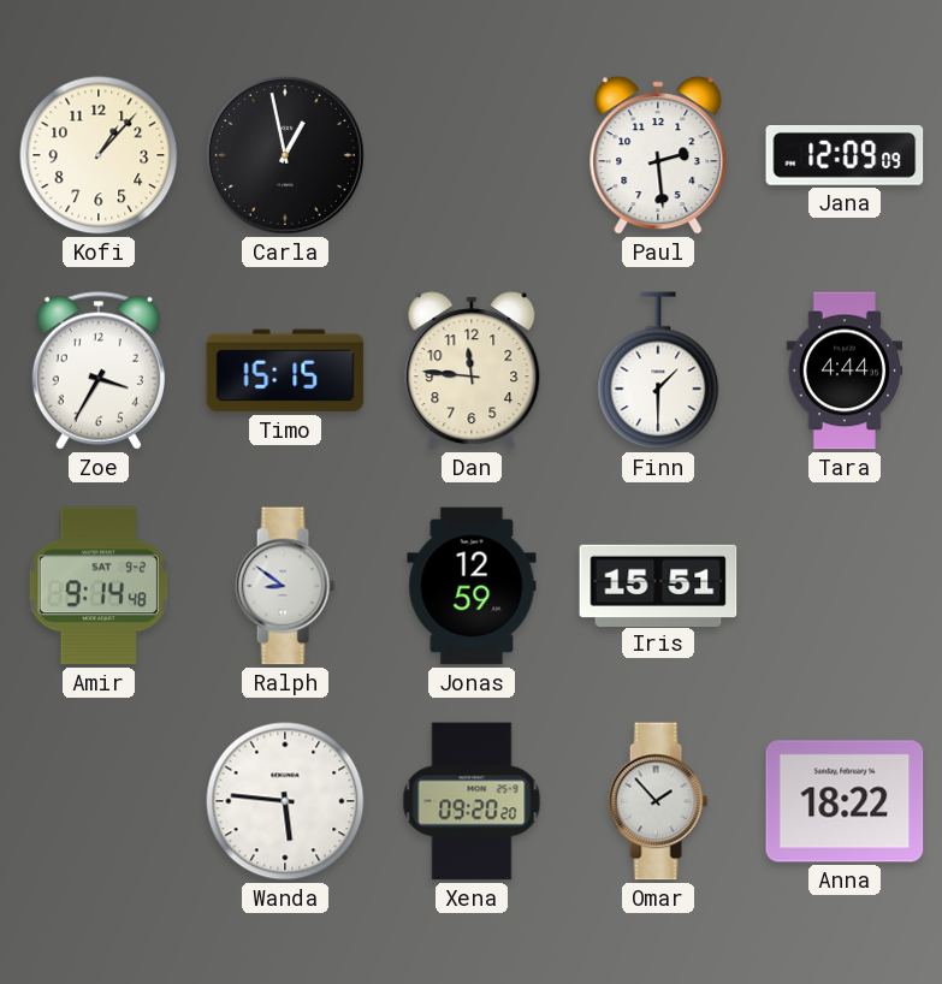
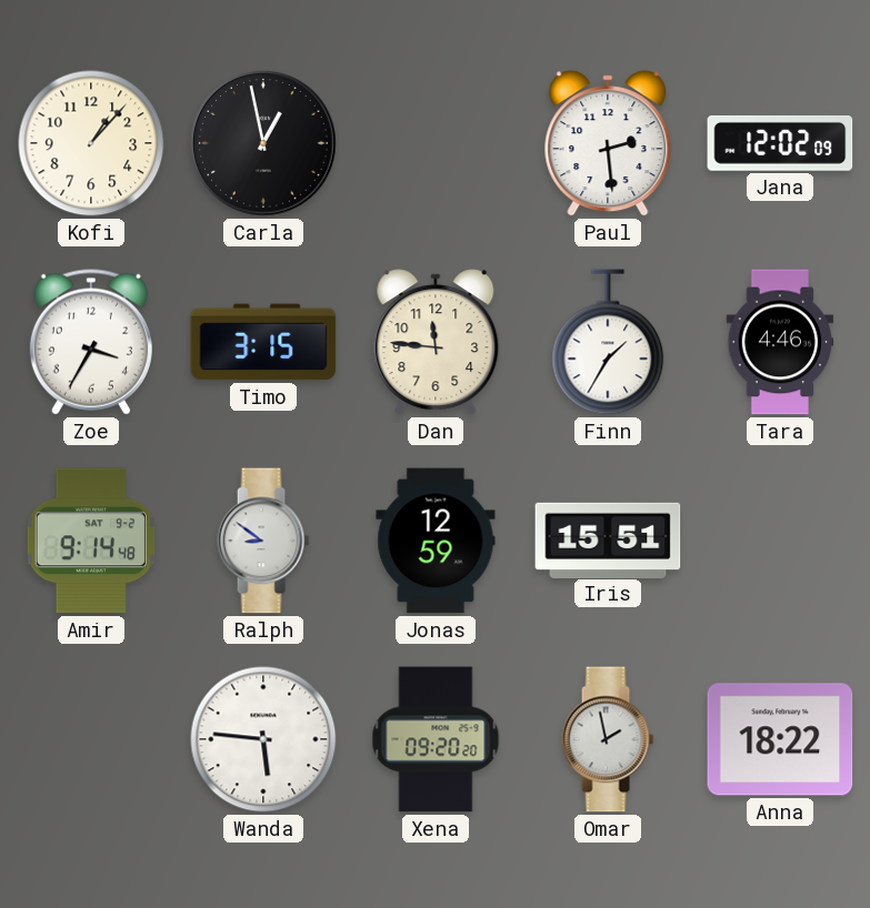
Jana: 12:09 -> 12:02
Timo: 15:15 -> 3:15
Finn: 1:30 -> 1:35
Tara: 4:44 -> 4:46
Omar: 1:53 -> 1:58
